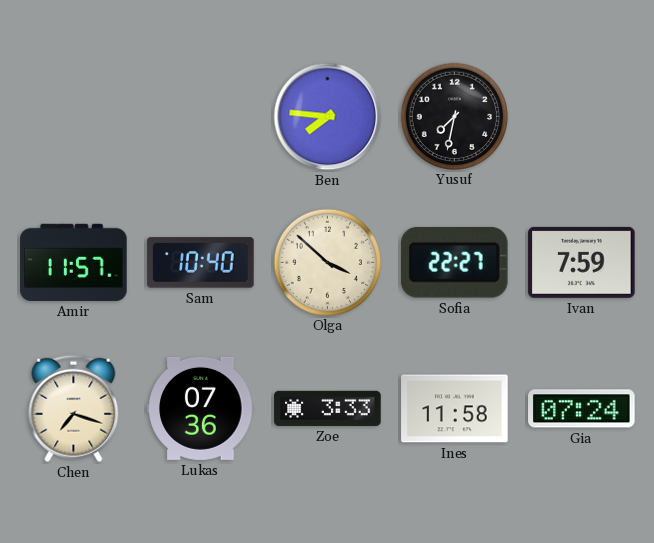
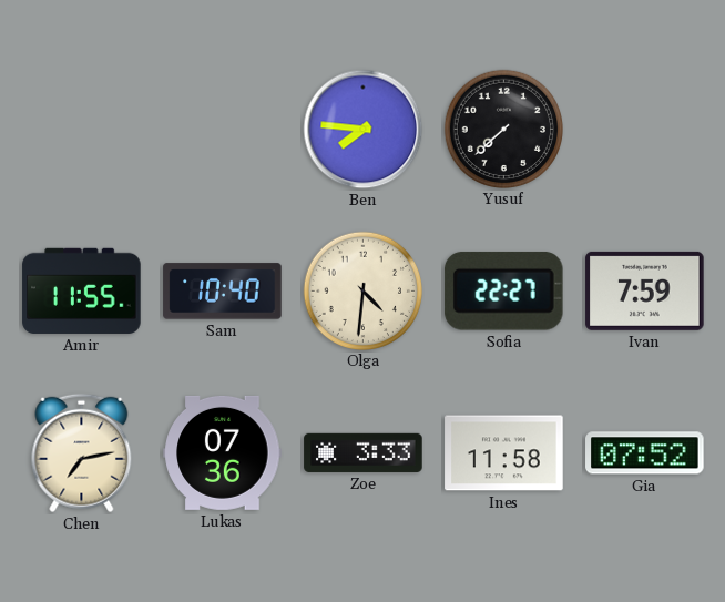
Yusuf: 7:32 -> 7:38
Amir: 11:57 -> 11:55
Olga: 3:52 -> 4:31
Chen: 7:18 -> 7:13
Gia: 07:24 -> 07:52
